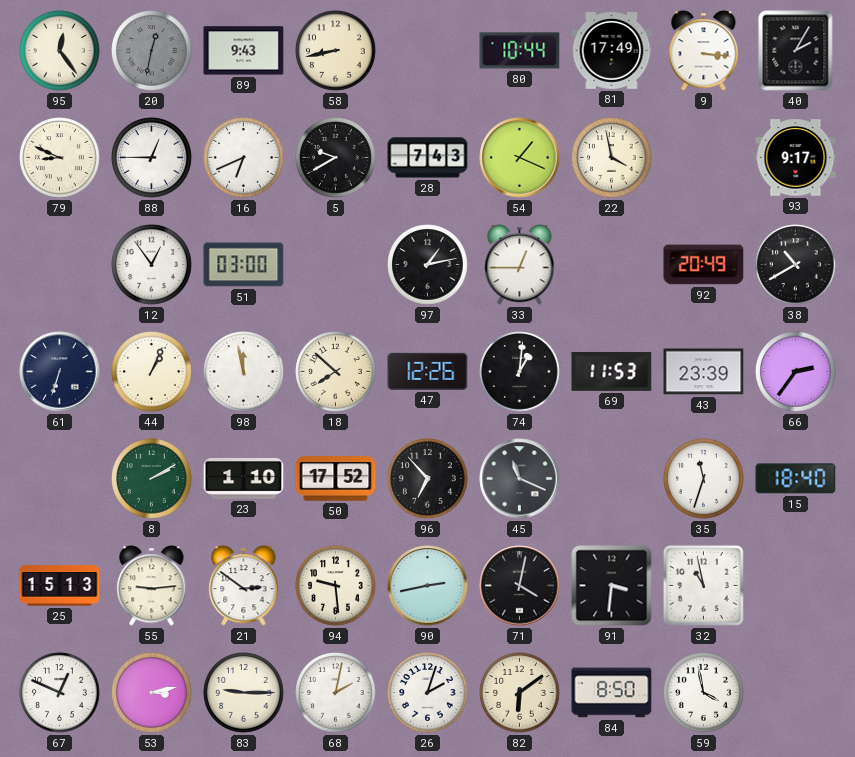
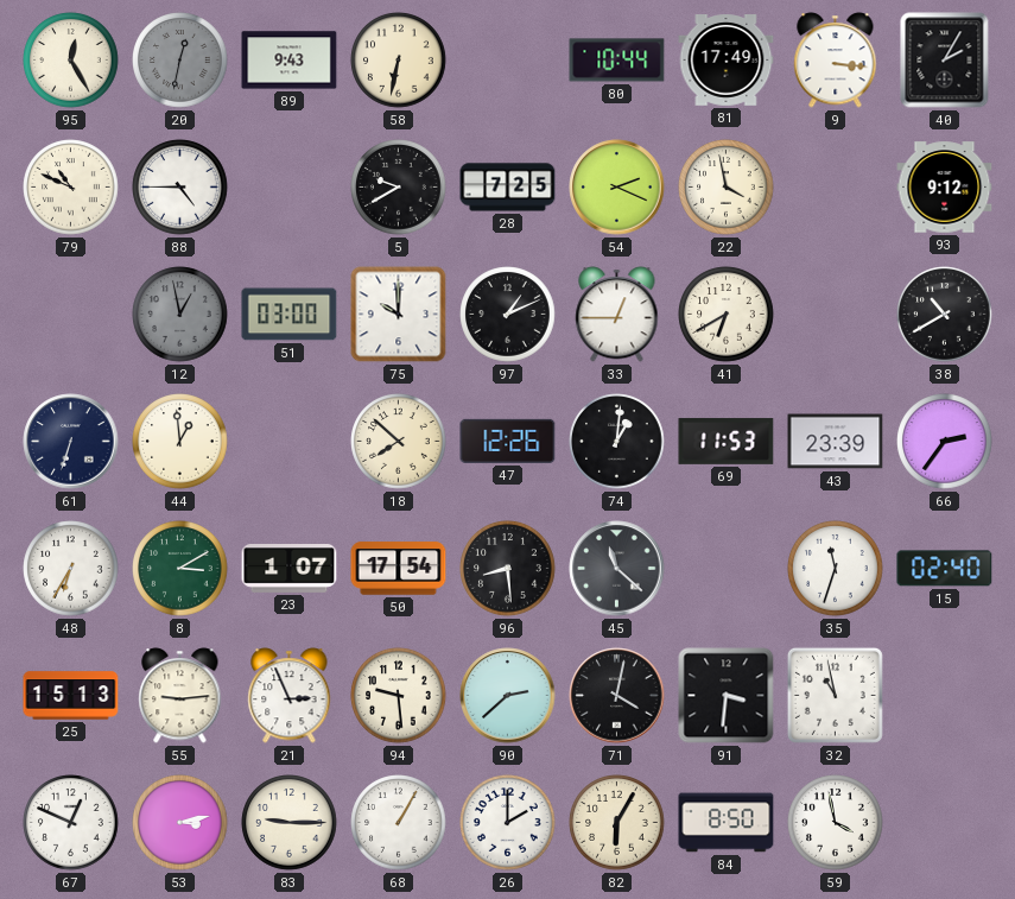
95: 12:24 -> 12:25
58: 8:43 -> 6:32
79: 8:49 -> 10:49
88: 12:45 -> 4:45
16: 6:41 -> none
28: 7:43 -> 7:25
54: 1:19 -> 2:19
93: 9:17 -> 9:12
12: 12:54 -> 12:58
12 dial: white -> grey
75: none -> 10:00
97: 1:13 -> 1:11
41: none -> 6:40
92: 20:49 -> none
44: 1:04 -> 12:59
98: 11:58 -> none
48: none -> 6:35
8: 2:10 -> 3:10
23: 1:10 -> 1:07
50: 17:52 -> 17:54
96: 6:53 -> 8:29
45: 11:19 -> 11:22
15: 18:40 -> 02:40
21: 2:51 -> 2:56
90: 2:43 -> 2:38
68: 2:02 -> 1:05
26: 2:03 -> 2:00
82: 6:09 -> 6:05
